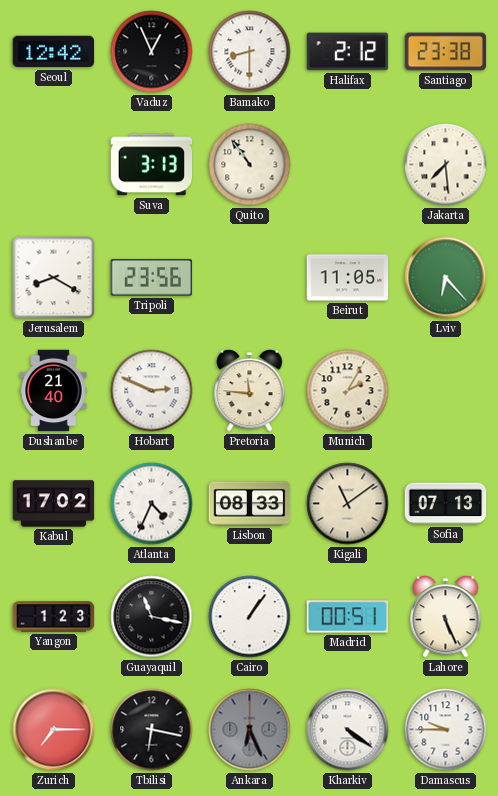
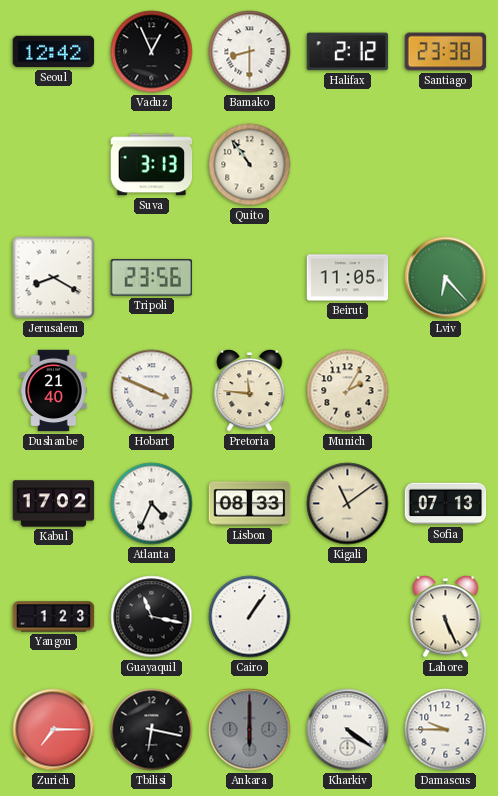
Jakarta: 7:29 -> none
Hobart: 2:49 -> 3:49
Madrid: 00:51 -> none
Ankara: 6:26 -> 6:00
